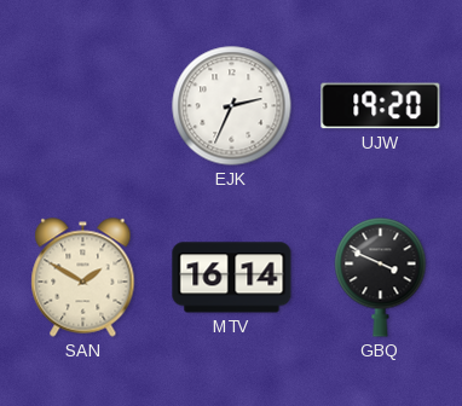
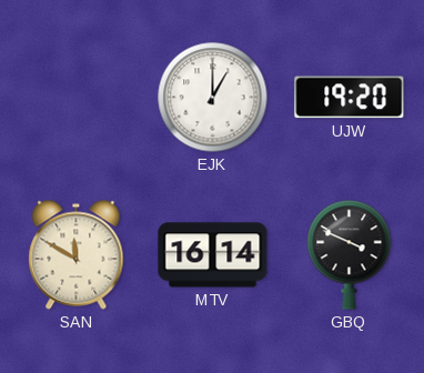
EJK: 2:34 -> 1:00
SAN: 1:50 -> 11:50
